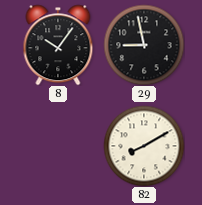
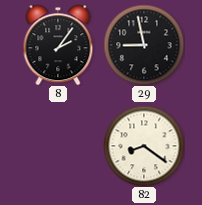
8: 10:06 -> 2:06
82: 8:10 -> 8:21
